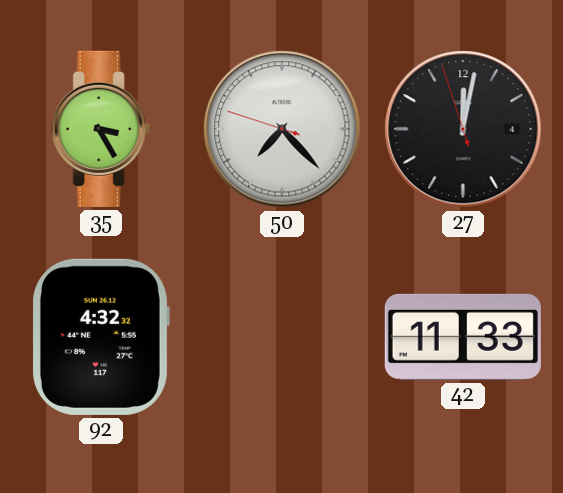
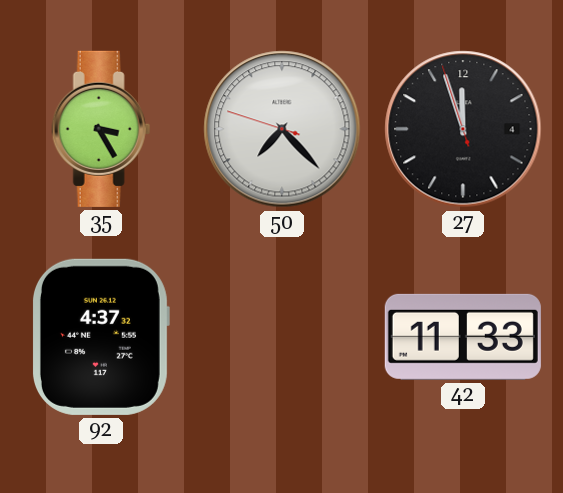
27: 12:01 -> 11:56
92: 4:32 -> 4:37
